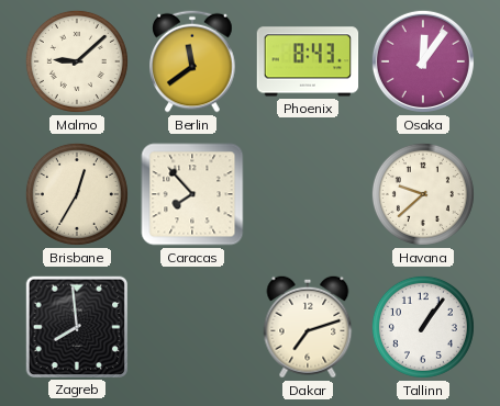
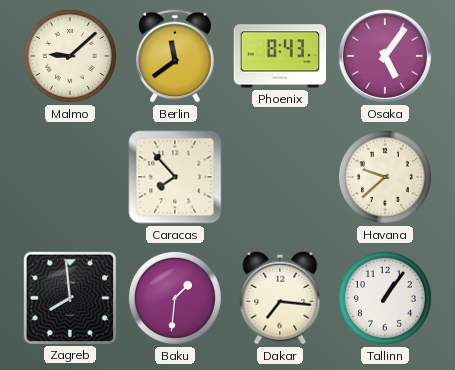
Osaka: 12:06 -> 5:06
Brisbane: 12:35 -> none
Baku: none -> 1:31
Dakar: 7:12 -> 7:16
